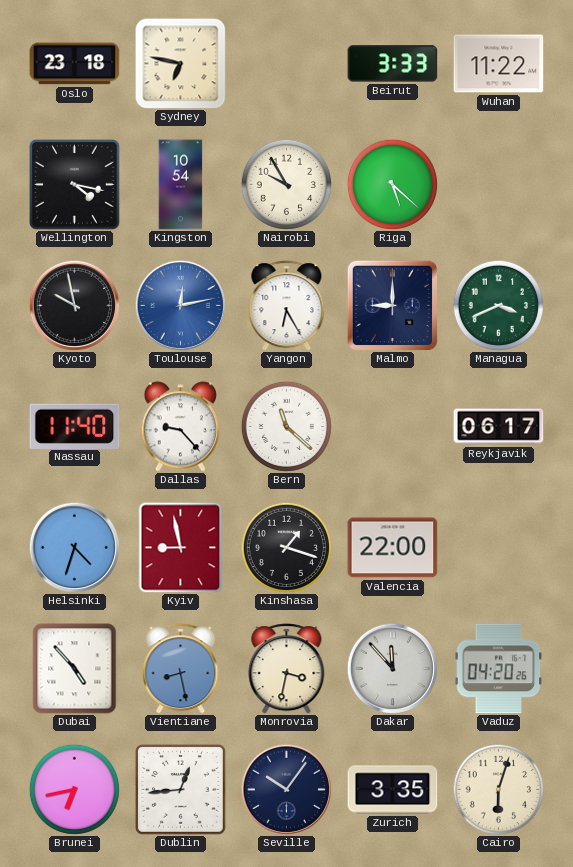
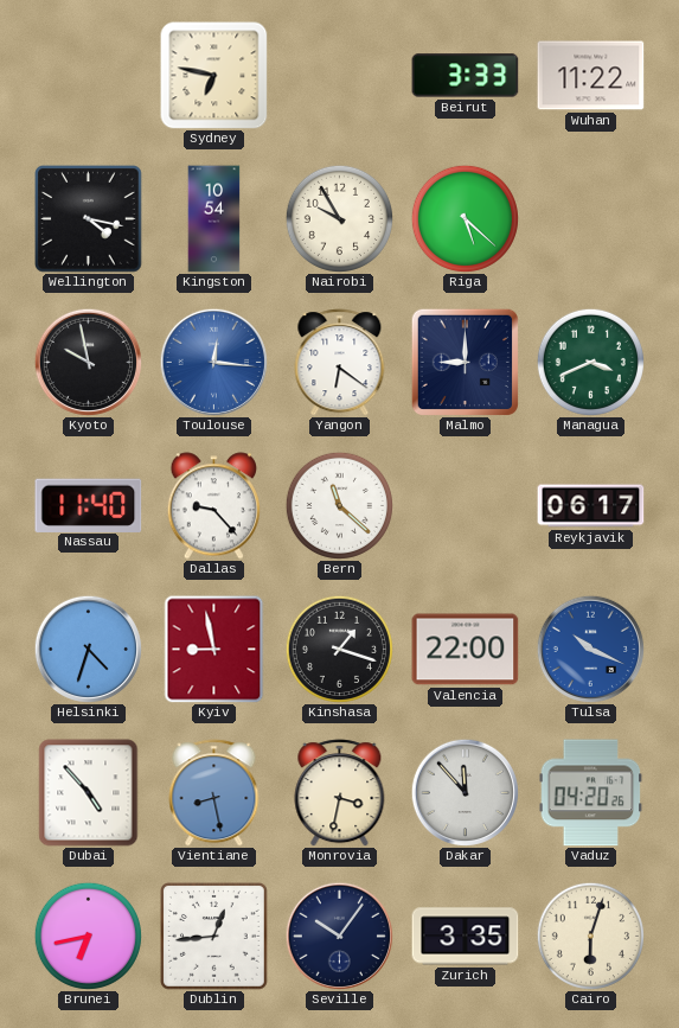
Oslo: 23:18 -> none
Toulouse: 12:13 -> 12:16
Yangon: 6:25 -> 6:21
Tulsa: none -> 10:19
